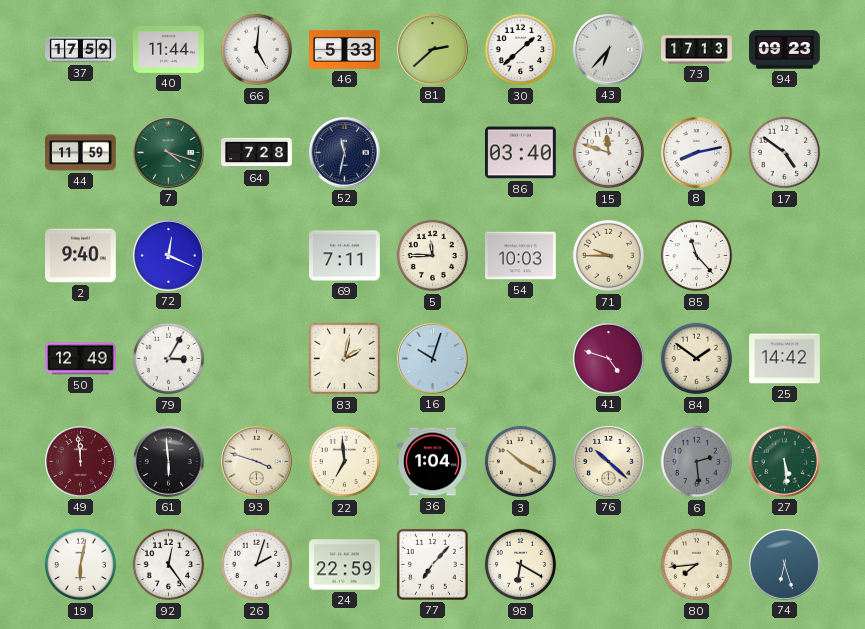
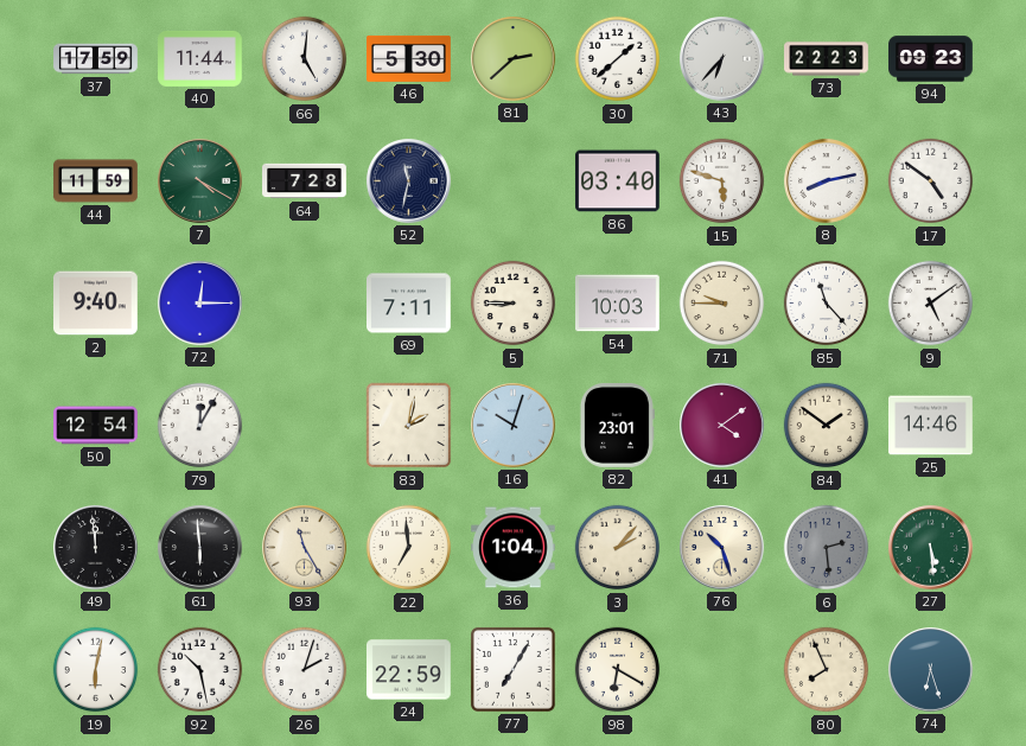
46: 5:33 -> 5:30
73: 17:13 -> 22:23
7: 4:18 -> 4:20
15: 11:48 -> 5:48
72: 12:19 -> 12:15
5: 11:45 -> 8:45
9: none -> 5:09
50: 12:49 -> 12:54
79: 3:05 -> 12:05
82: none -> 23:01
41: 4:48 -> 4:09
25: 14:42 -> 14:46
49 dial: burgundy -> black
93: 3:48 -> 11:25
3: 10:20 -> 2:07
76: 10:22 -> 10:27
92: 12:24 -> 10:28
77: 7:07 -> 7:05
80: 7:44 -> 7:56
